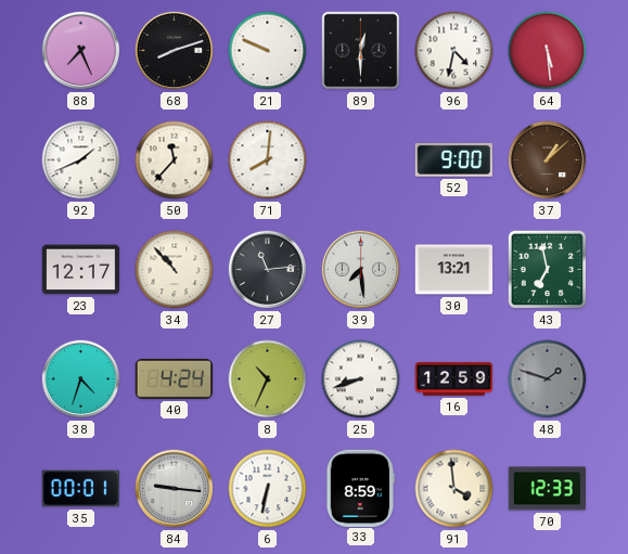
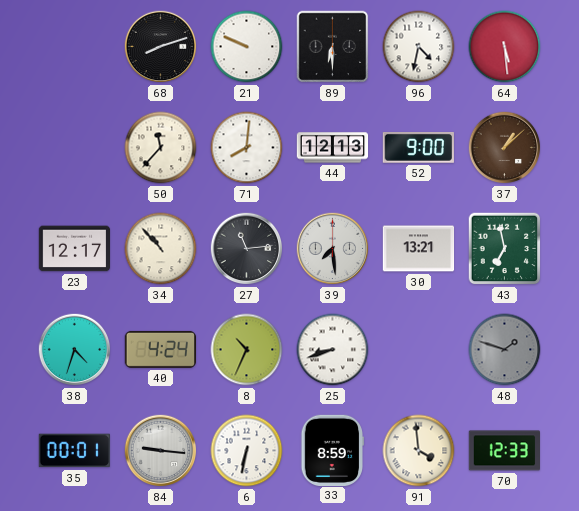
88: 7:26 -> none
89: 12:30 -> 6:30
92: 1:41 -> none
44: none -> 12:13
16: 12:59 -> none
